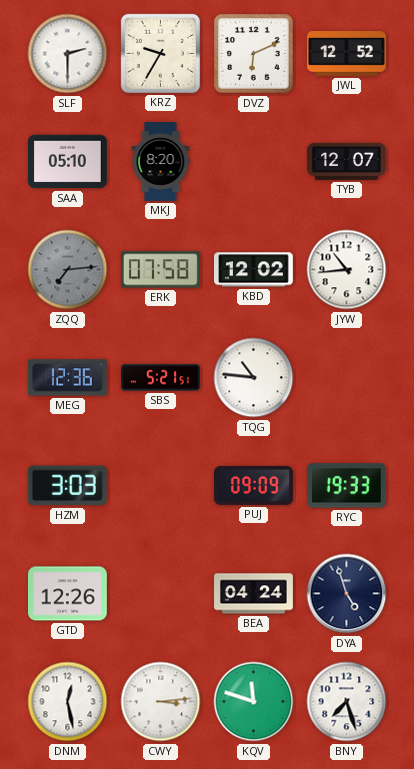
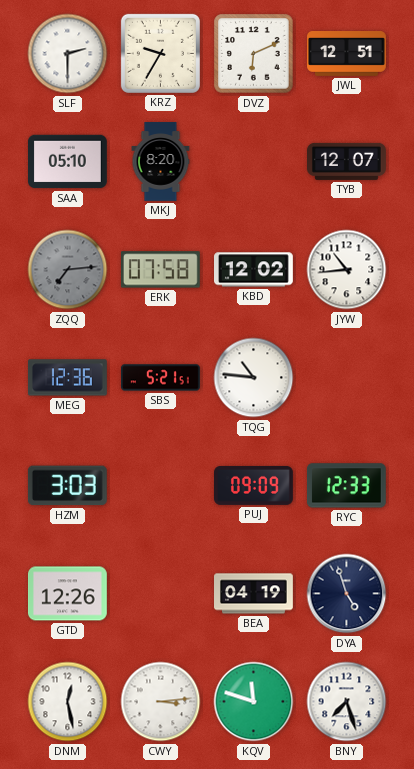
JWL: 12:52 -> 12:51
RYC: 19:33 -> 12:33
BEA: 04:24 -> 04:19
